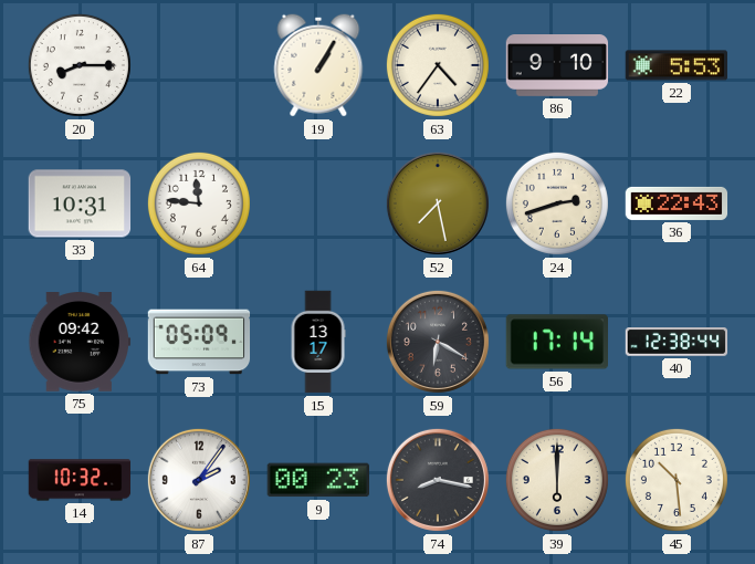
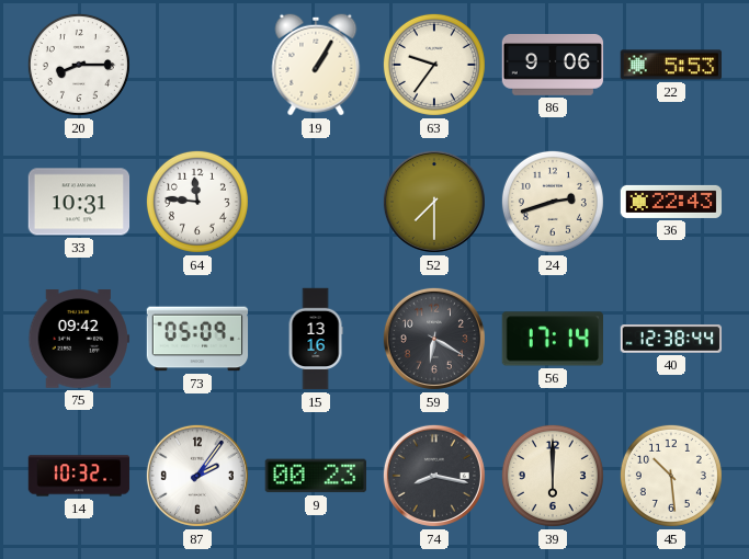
63: 4:36 -> 9:36
86: 9:10 -> 9:06
52: 7:28 -> 7:30
15: 13:17 -> 13:16
